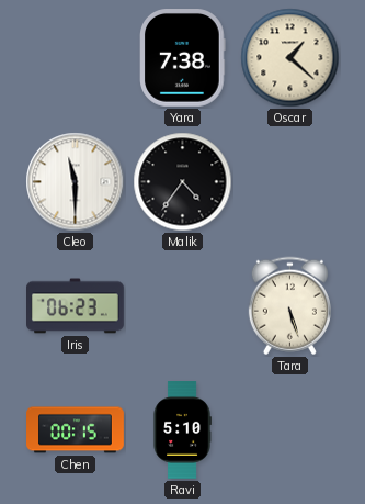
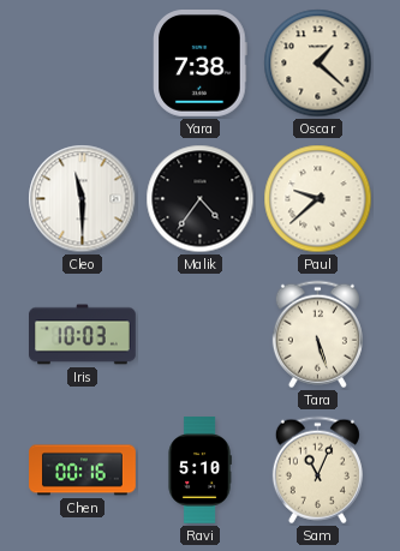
Paul: none -> 9:38
Iris: 06:23 -> 10:03
Chen: 00:15 -> 00:16
Sam: none -> 11:04
